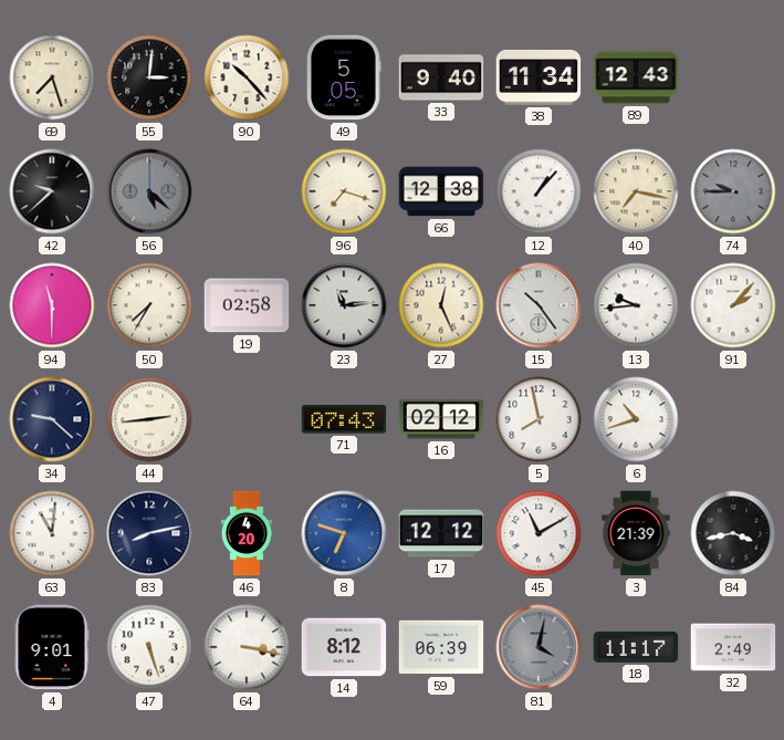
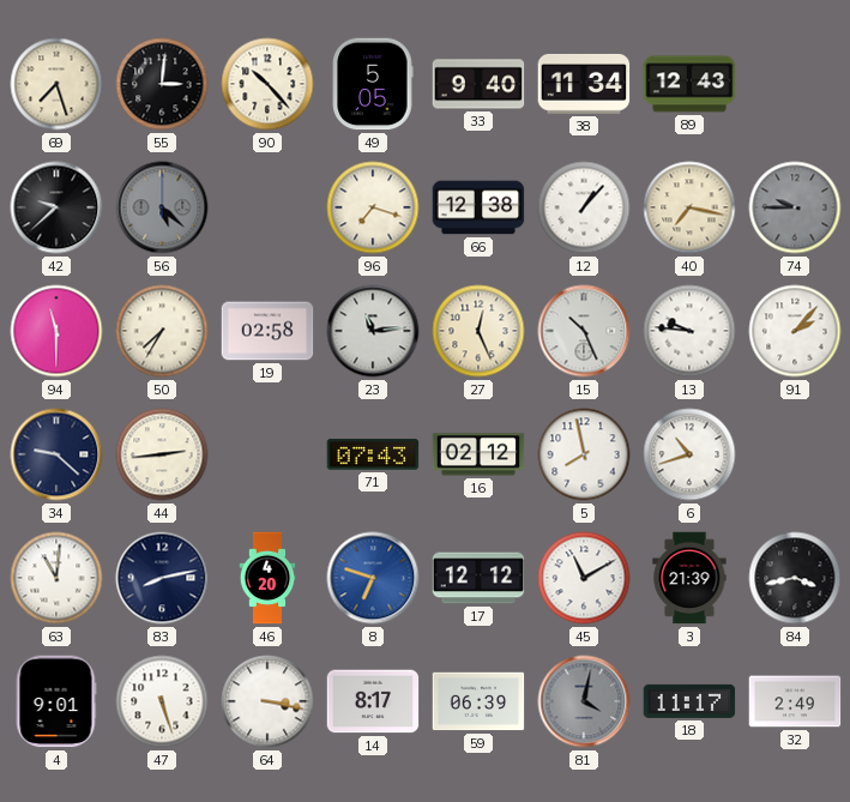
15: 10:24 -> 10:26
13: 9:44 -> 9:46
14: 8:12 -> 8:17
